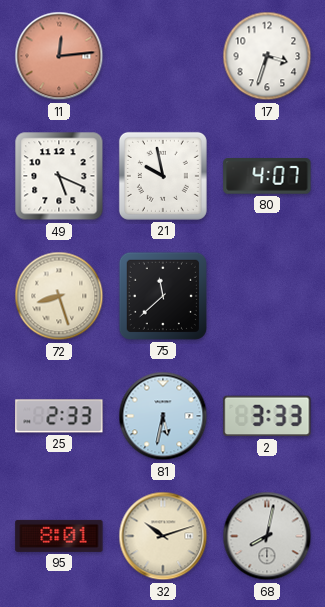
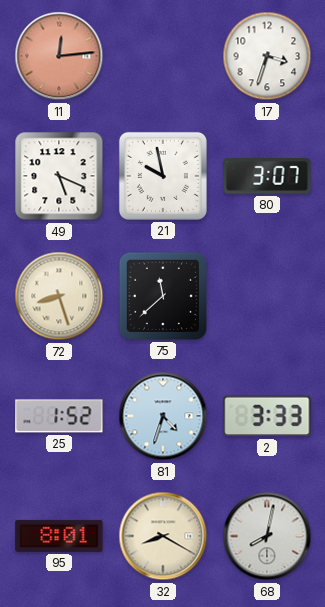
80: 4:07 -> 3:07
25: 2:33 -> 1:52
81: 5:32 -> 4:33
32: 10:12 -> 8:20
